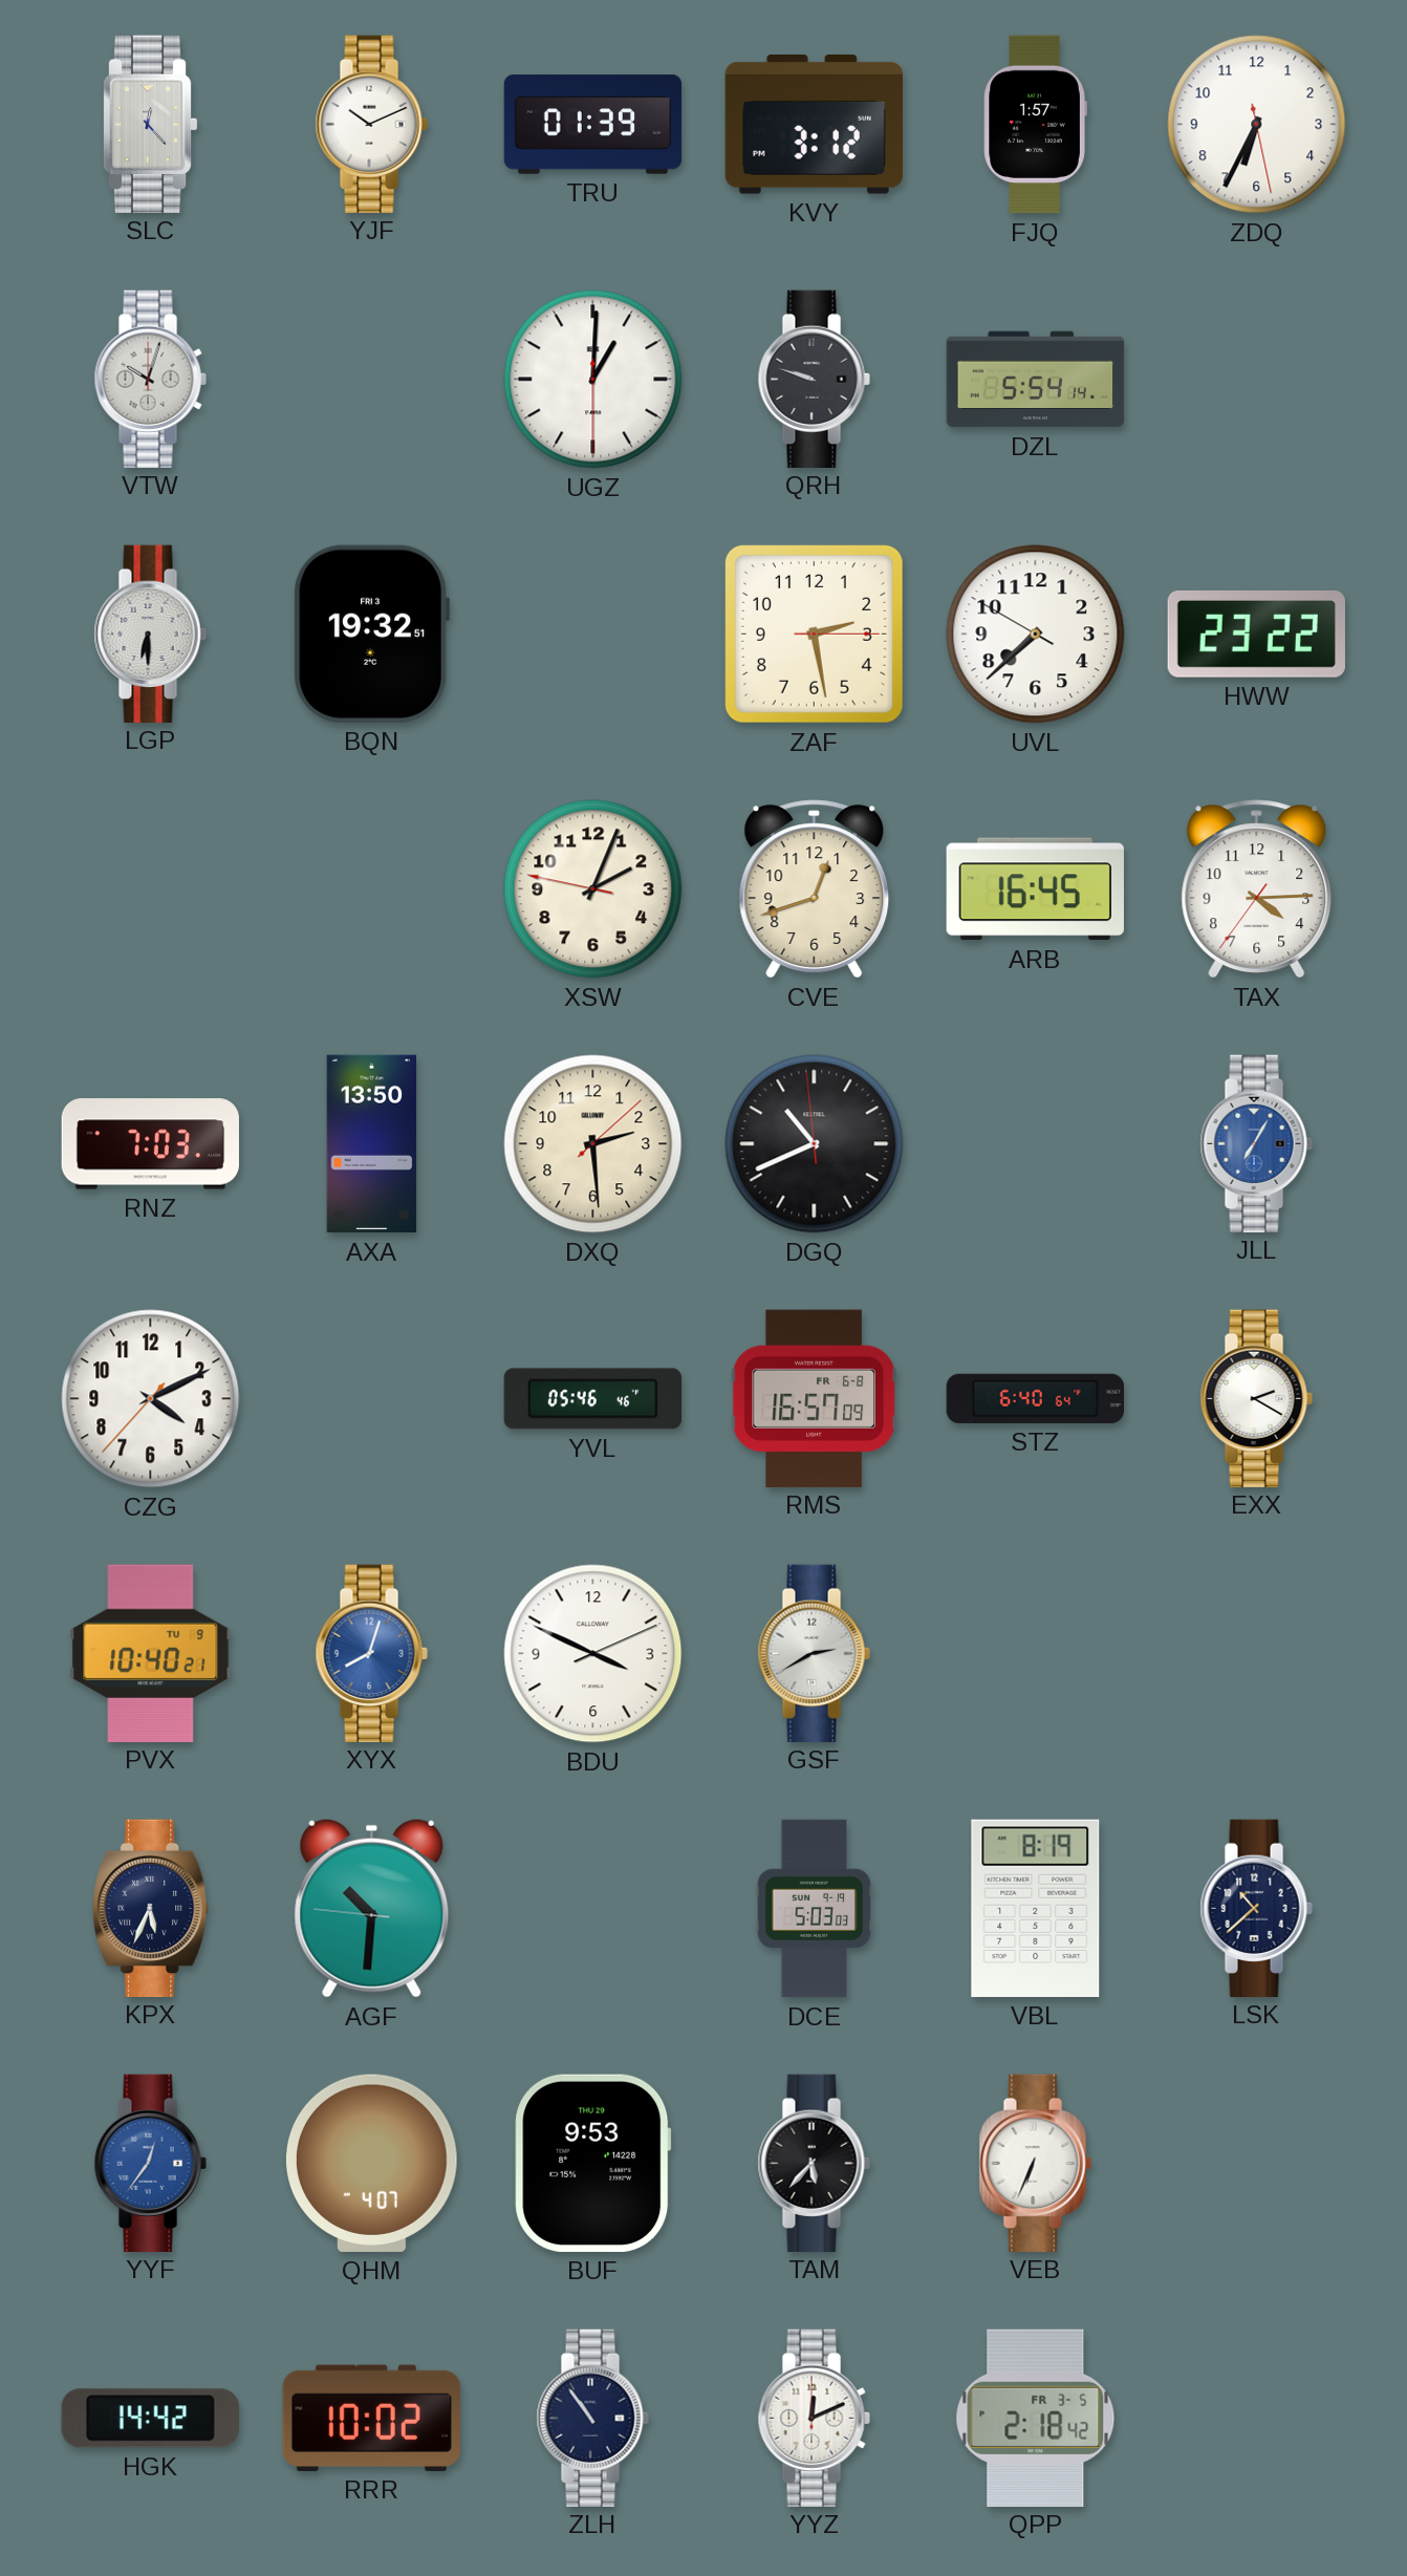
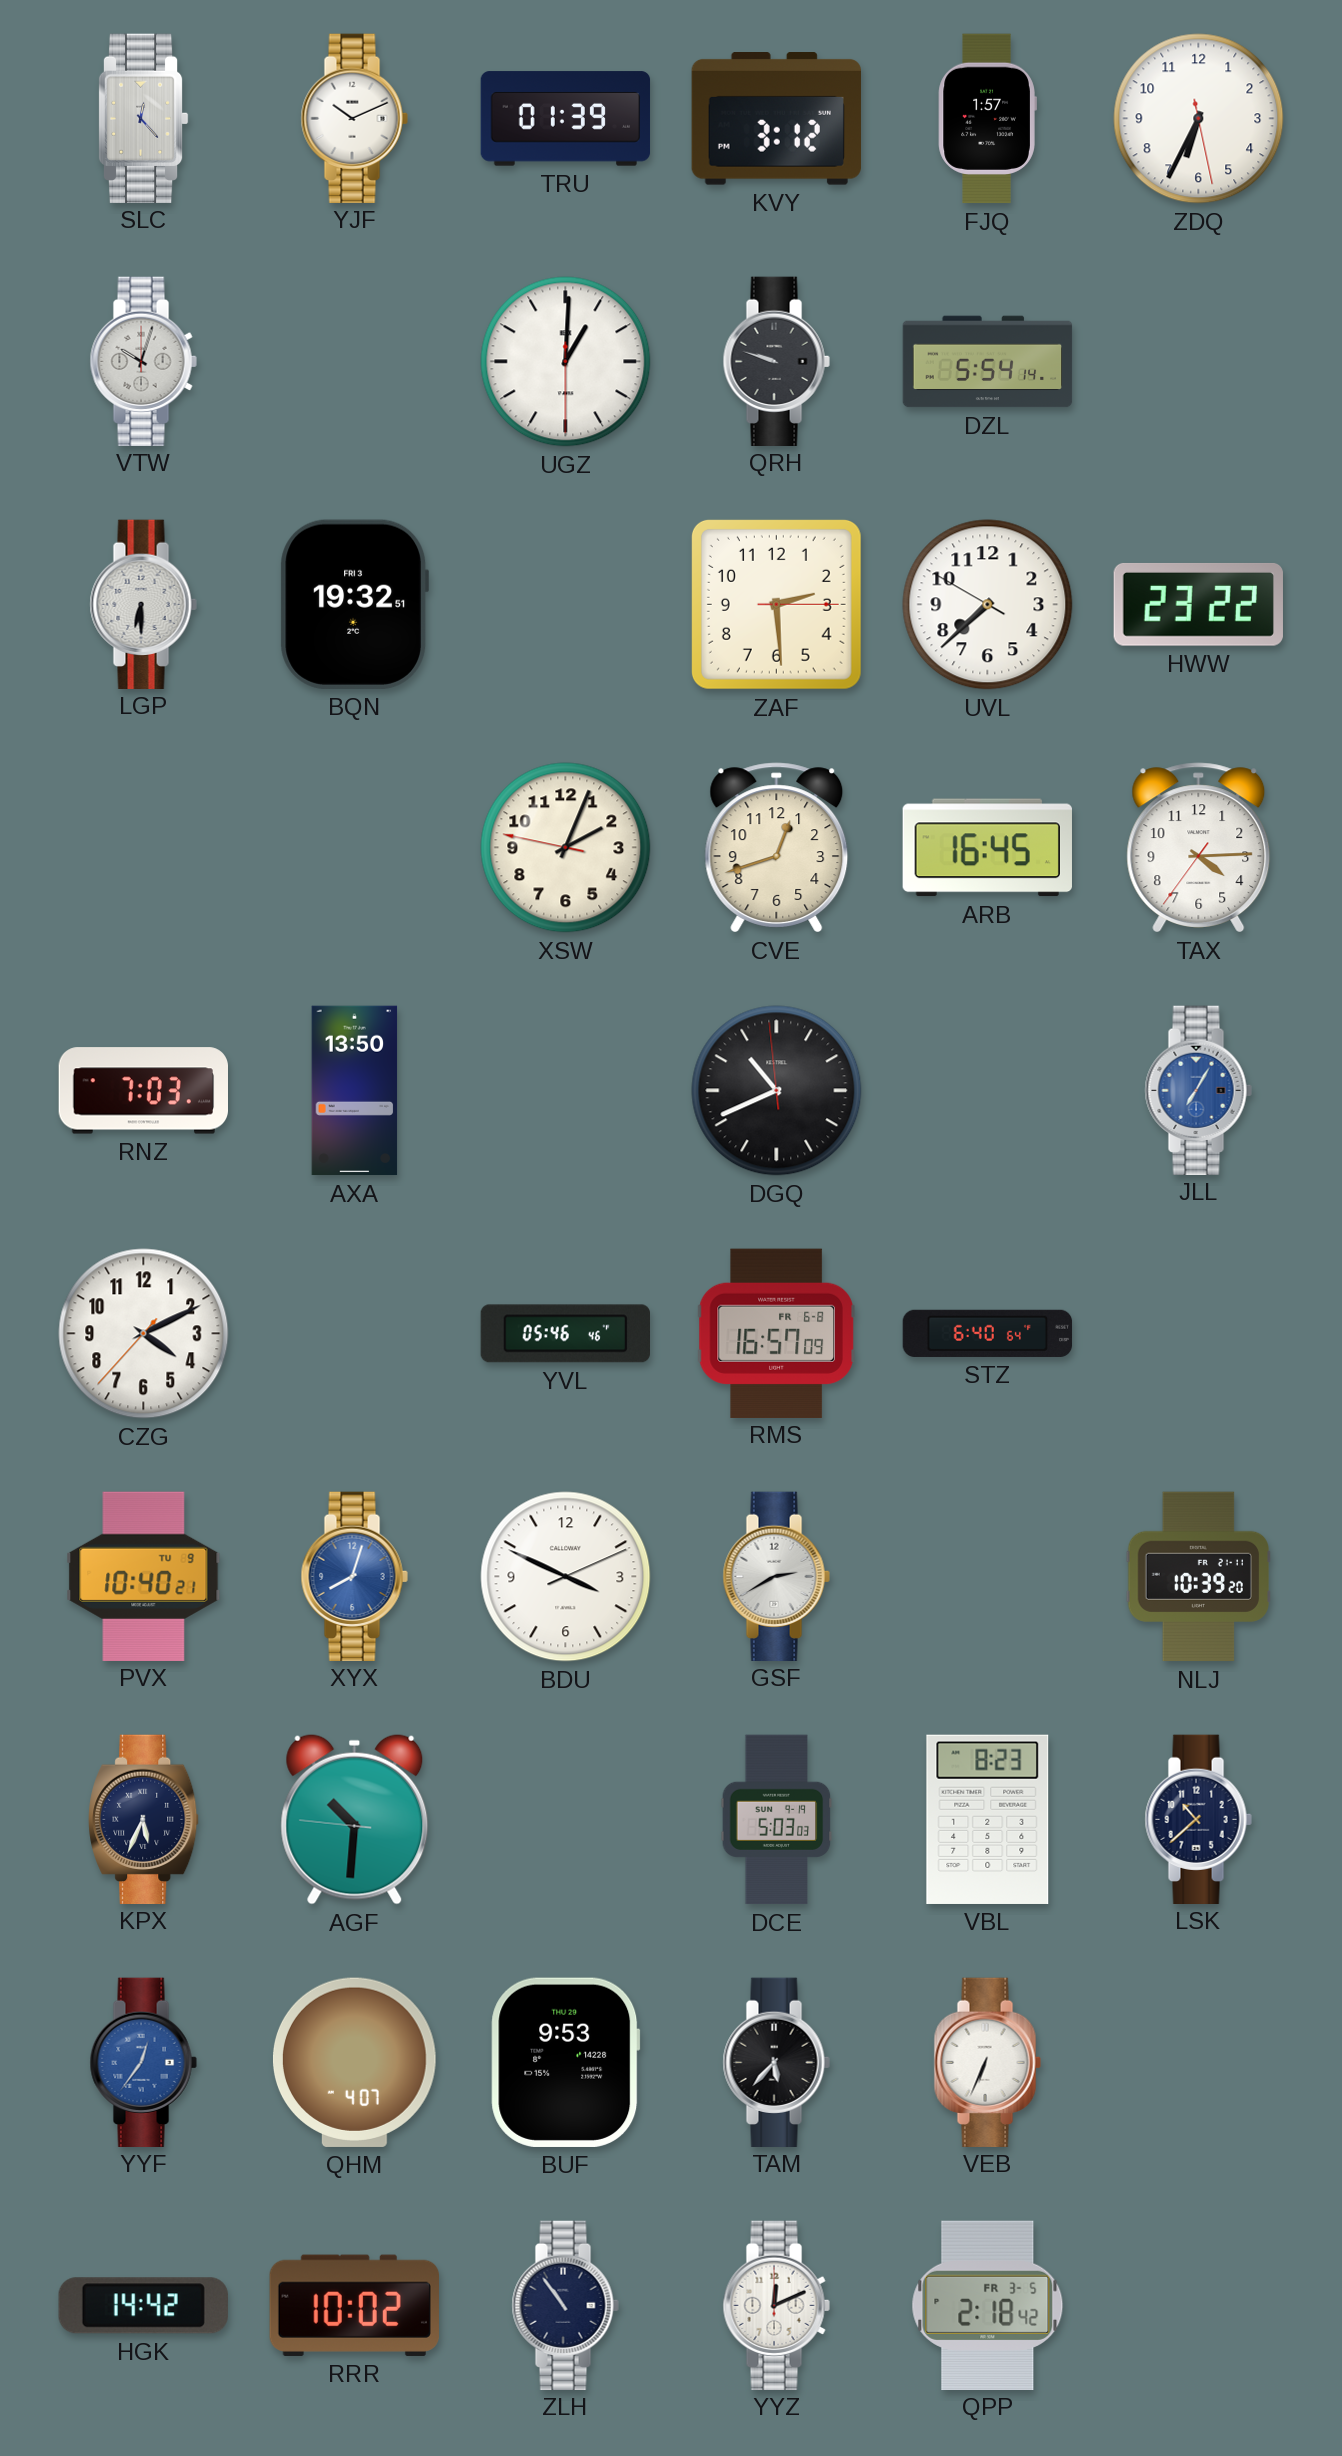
ZAF: 2:28 -> 2:29
DXQ: 2:29 -> none
EXX: 2:20 -> none
NLJ: none -> 10:39
VBL: 8:19 -> 8:23
